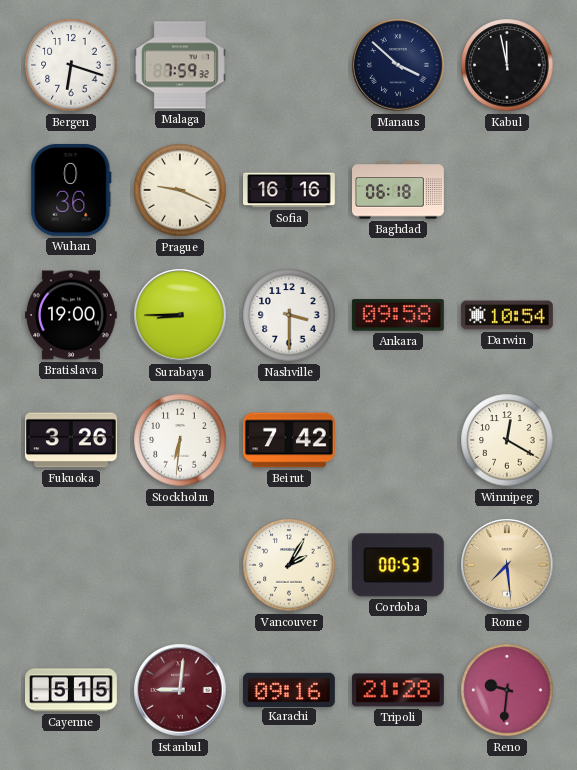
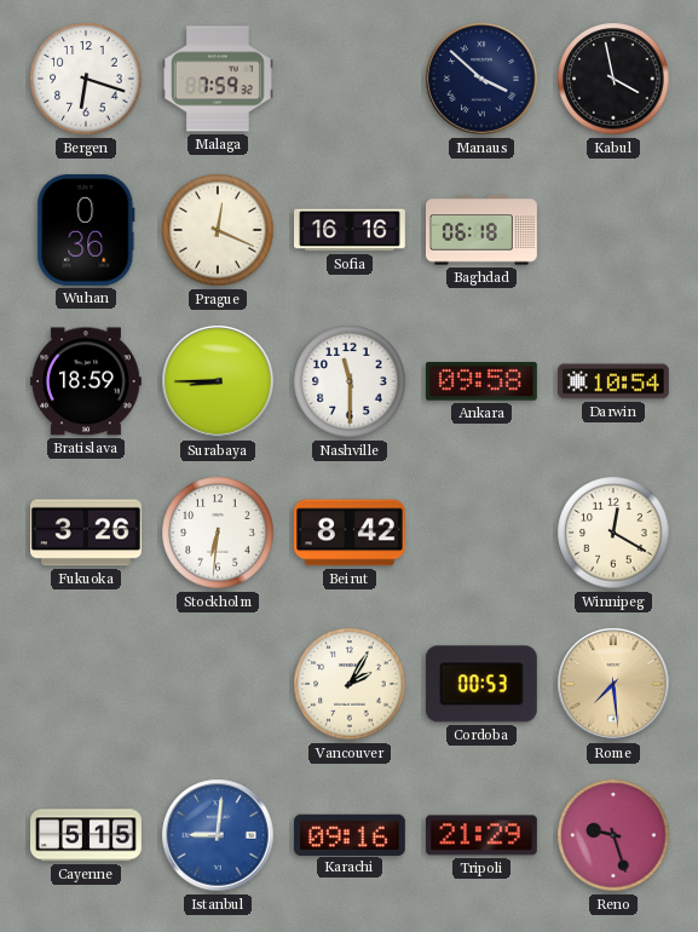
Kabul: 11:58 -> 3:58
Prague: 9:19 -> 12:19
Bratislava: 19:00 -> 18:59
Nashville: 3:30 -> 11:30
Beirut: 7:42 -> 8:42
Istanbul dial: burgundy -> blue
Tripoli: 21:28 -> 21:29
Reno: 9:31 -> 9:27
